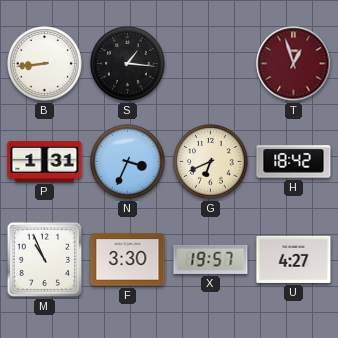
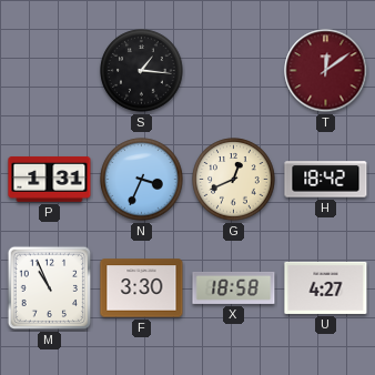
B: 8:44 -> none
T: 12:57 -> 12:09
G: 6:41 -> 12:41
X: 19:57 -> 18:58
